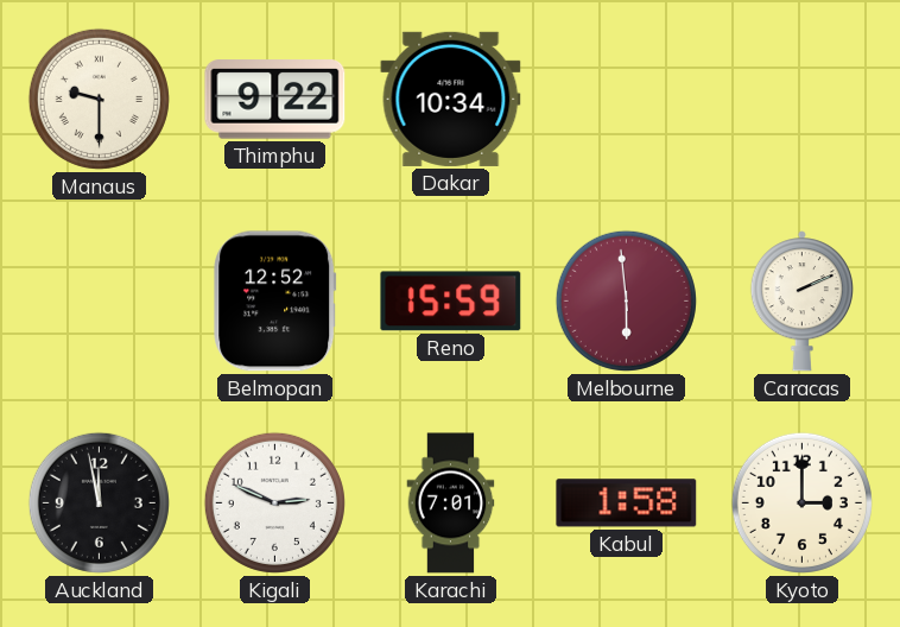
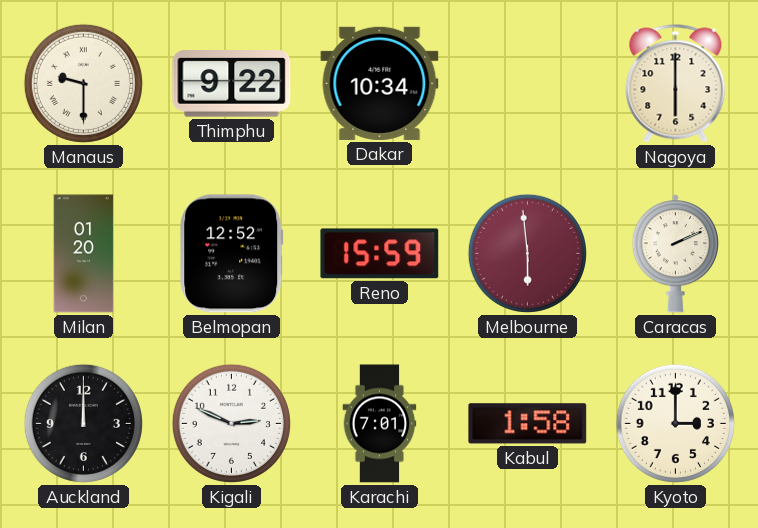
Nagoya: none -> 6:00
Milan: none -> 01:20
Auckland: 11:58 -> 12:00
